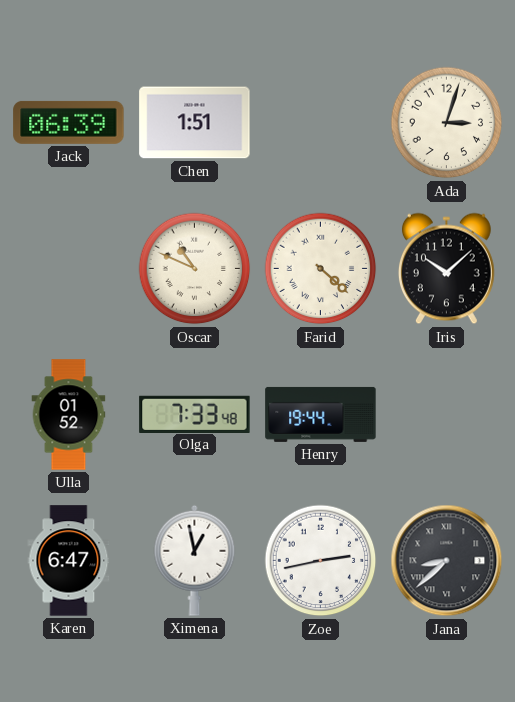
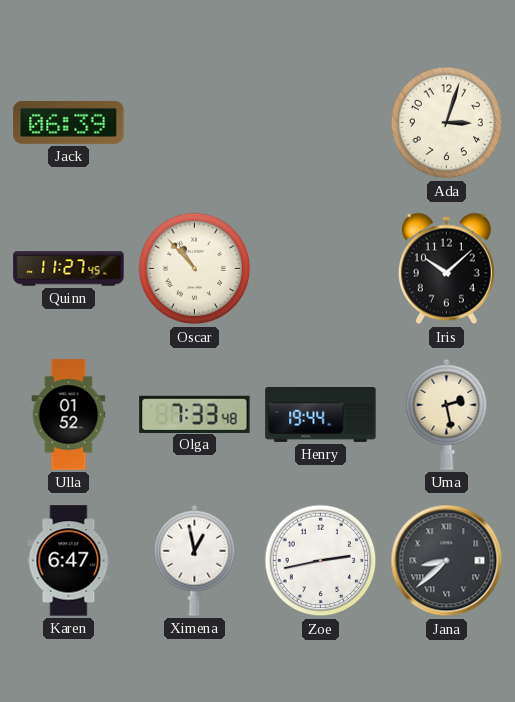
Chen: 1:51 -> none
Quinn: none -> 11:27
Oscar: 10:49 -> 10:53
Farid: 4:22 -> none
Uma: none -> 2:28
